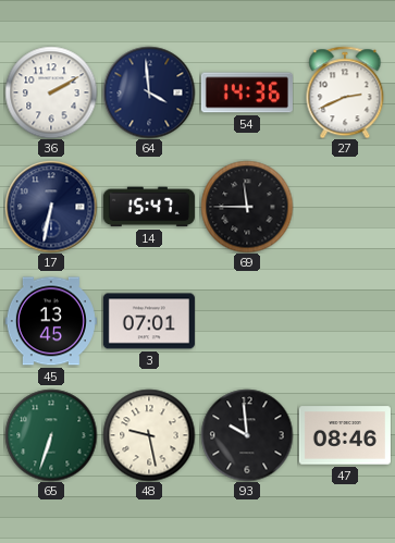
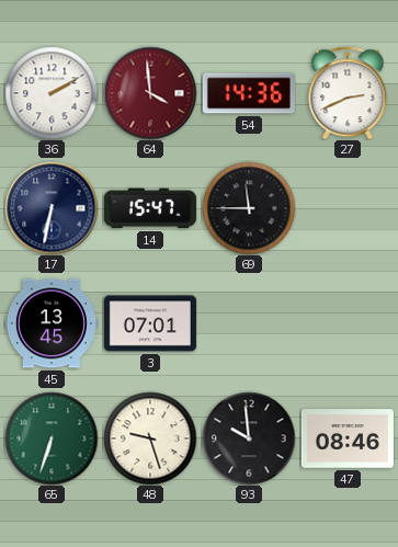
64 dial: navy -> burgundy
48: 9:28 -> 9:27
